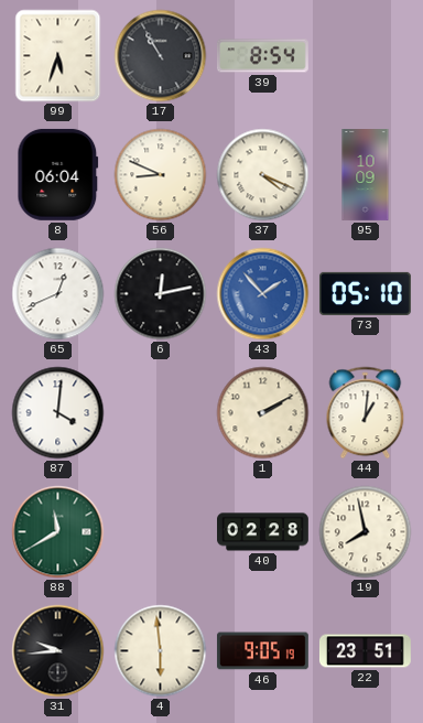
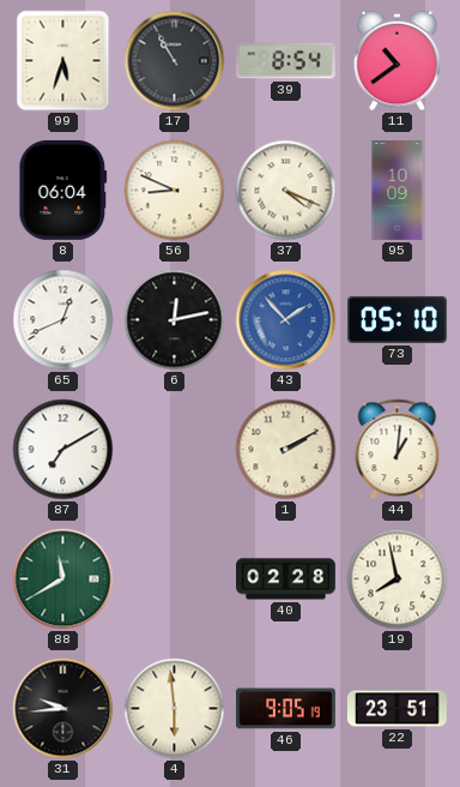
11: none -> 10:39
87: 4:01 -> 7:10
